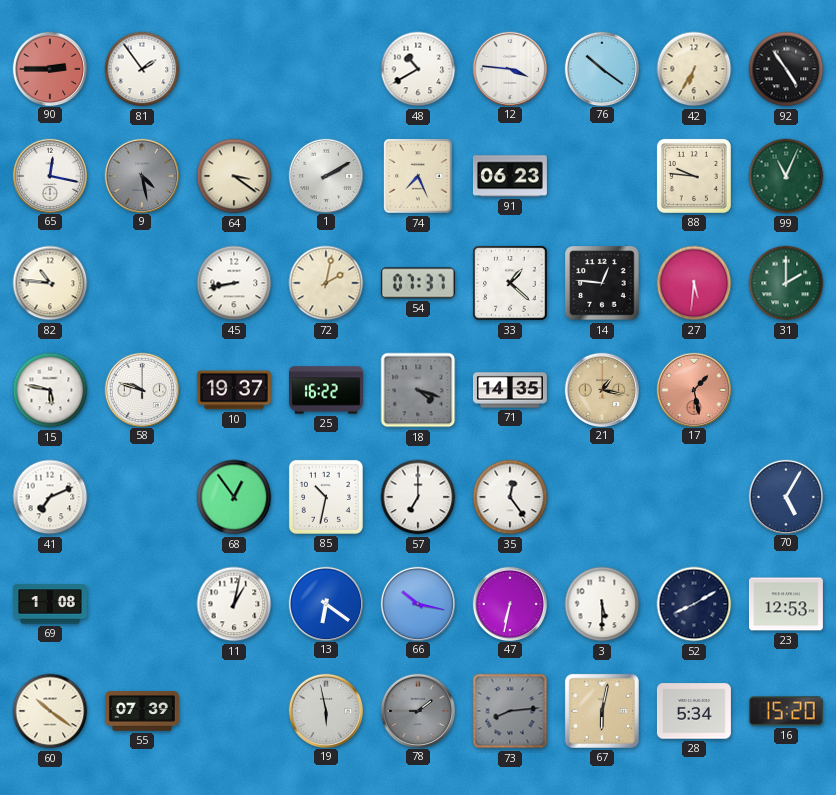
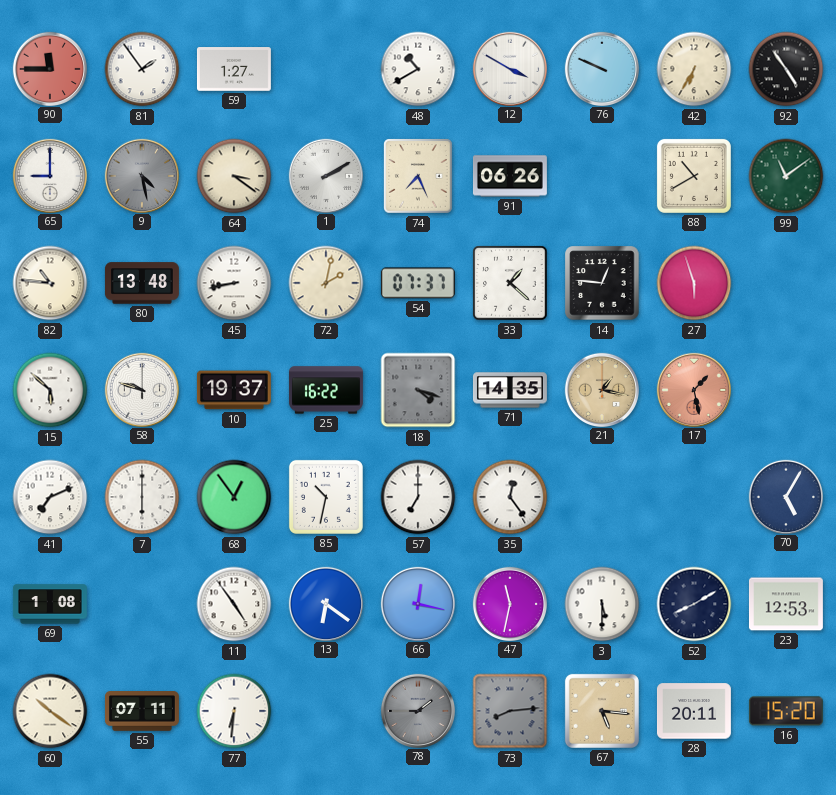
90: 2:45 -> 11:45
59: none -> 1:27
12: 3:46 -> 3:50
76: 10:21 -> 9:49
65: 12:17 -> 9:00
91: 06:23 -> 06:26
88: 9:46 -> 10:40
99: 11:04 -> 11:09
80: none -> 13:48
27: 5:31 -> 5:57
31: 2:00 -> none
15: 5:47 -> 5:52
7: none -> 6:00
11: 1:02 -> 4:54
66: 10:17 -> 12:17
47: 6:32 -> 11:32
55: 07:39 -> 07:11
77: none -> 6:31
19: 5:58 -> none
67: 6:02 -> 5:16
28: 5:34 -> 20:11
